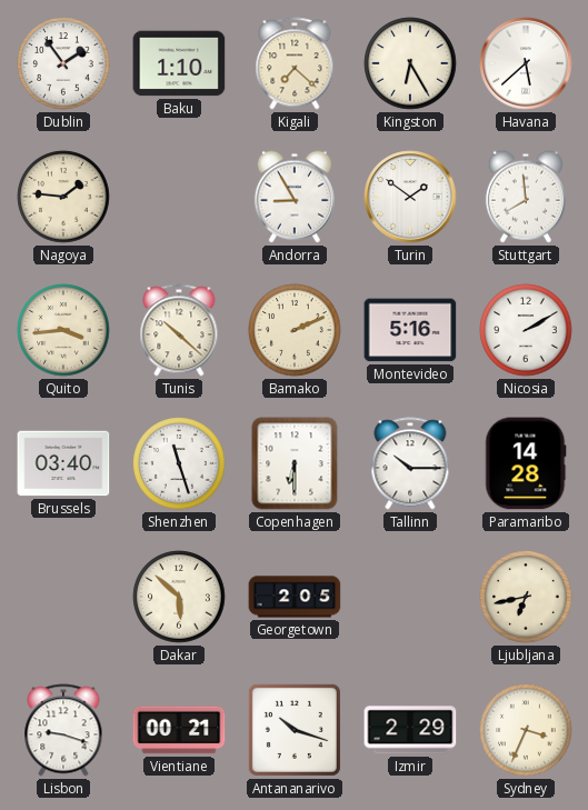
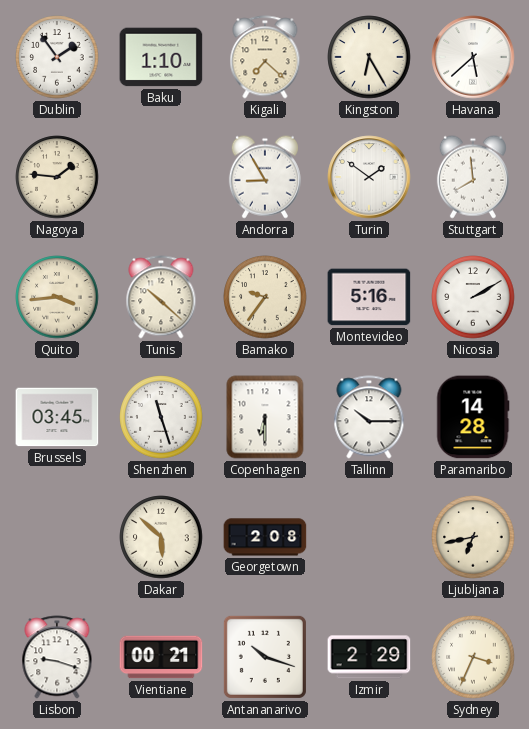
Bamako: 2:11 -> 9:36
Brussels: 03:40 -> 03:45
Georgetown: 2:05 -> 2:08
